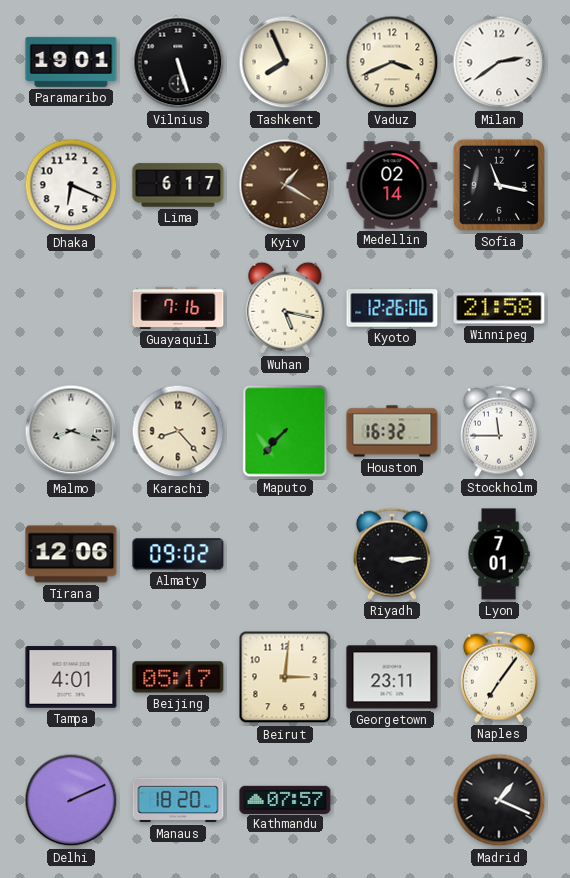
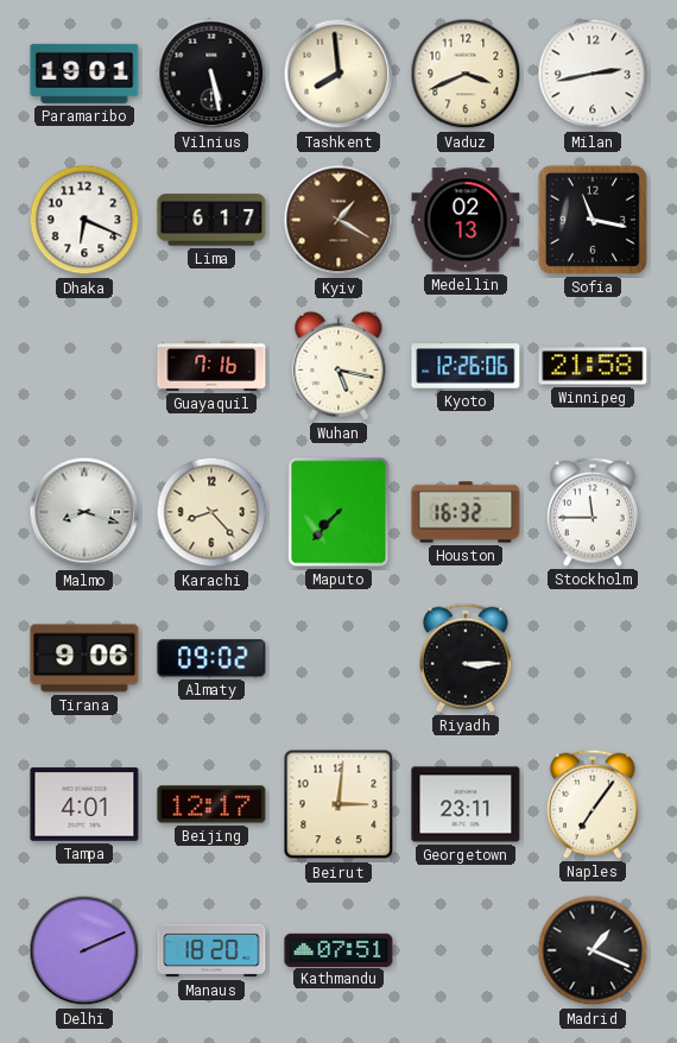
Vilnius: 5:27 -> 5:28
Tashkent: 7:56 -> 7:59
Milan: 2:39 -> 2:43
Medellin: 02:14 -> 02:13
Tirana: 12:06 -> 9:06
Lyon: 7:01 -> none
Beijing: 05:17 -> 12:17
Kathmandu: 07:57 -> 07:51
